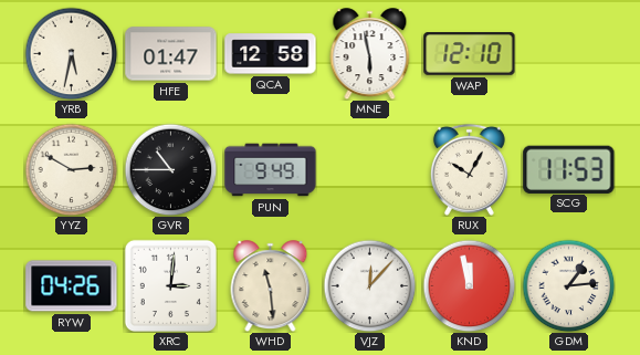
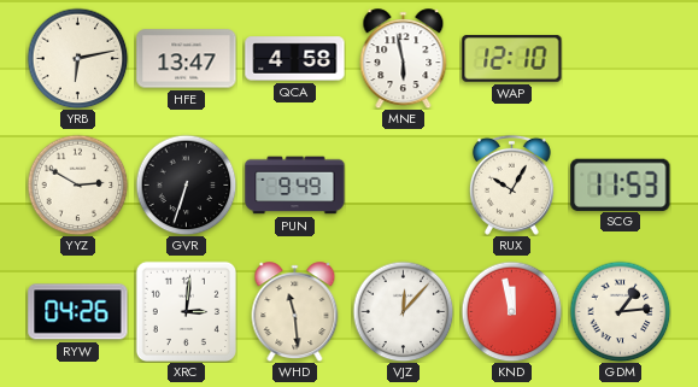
YRB: 5:32 -> 6:13
HFE: 01:47 -> 13:47
QCA: 12:58 -> 4:58
GVR: 10:45 -> 6:33
